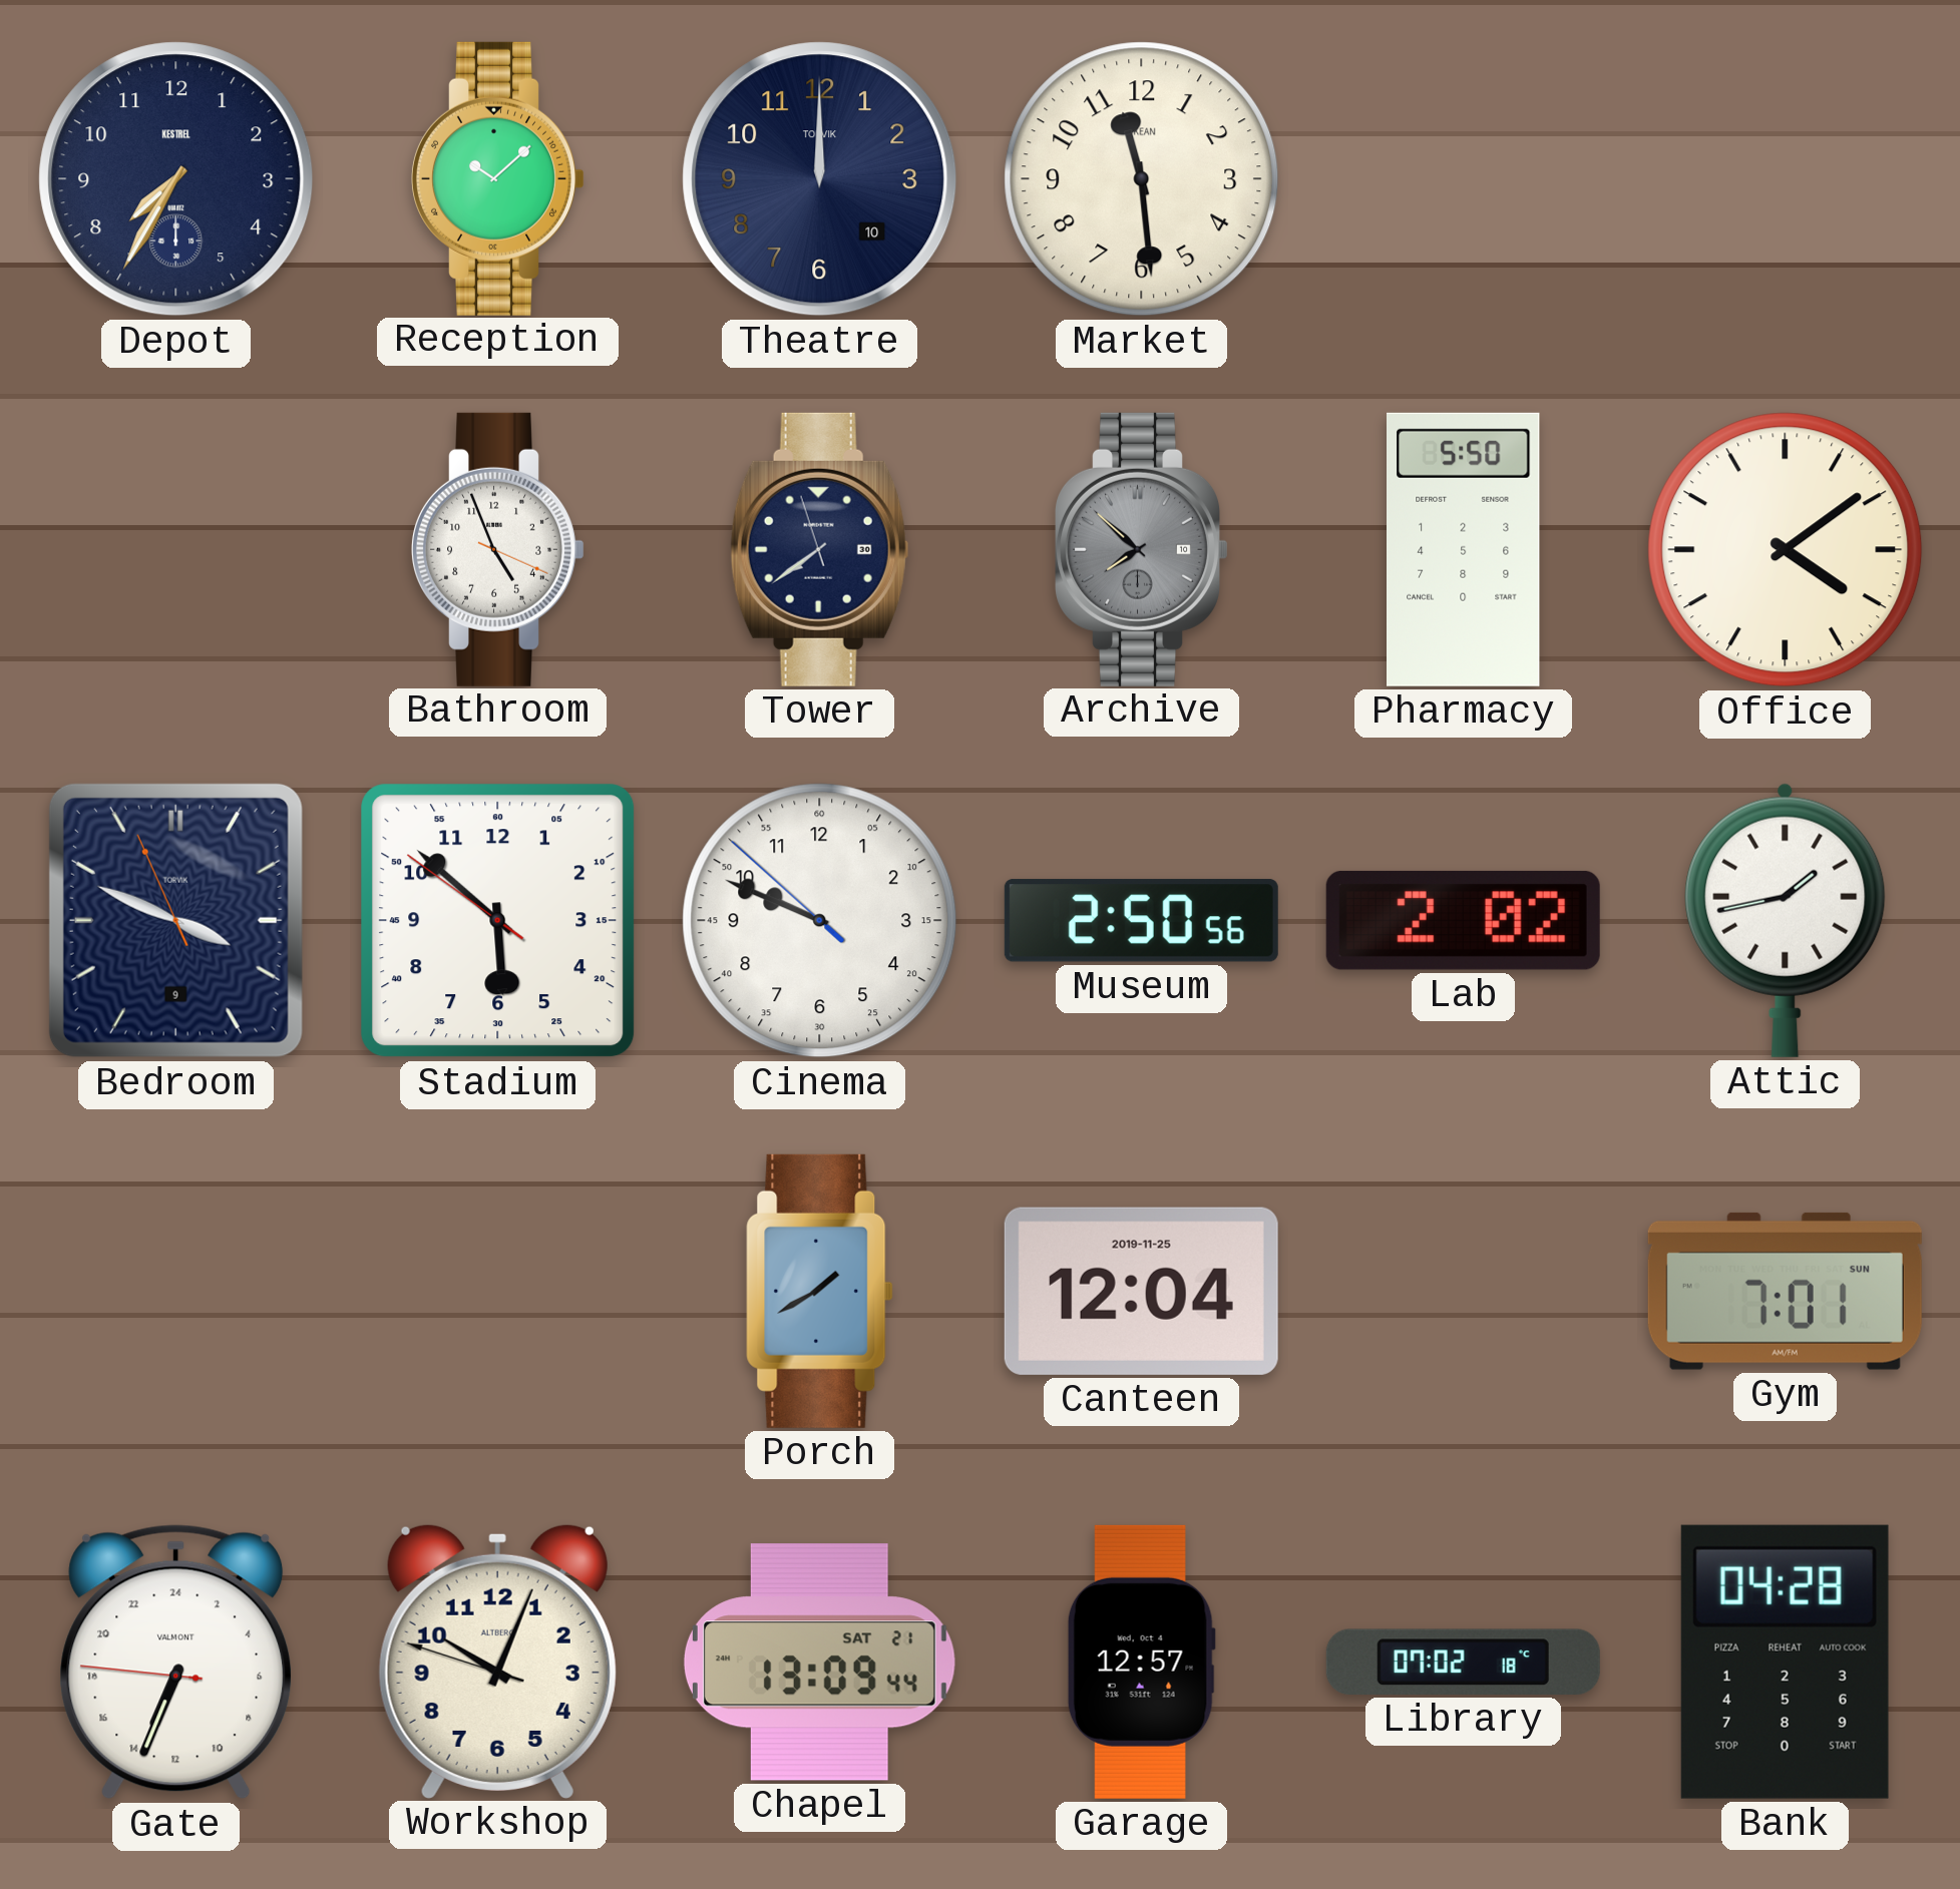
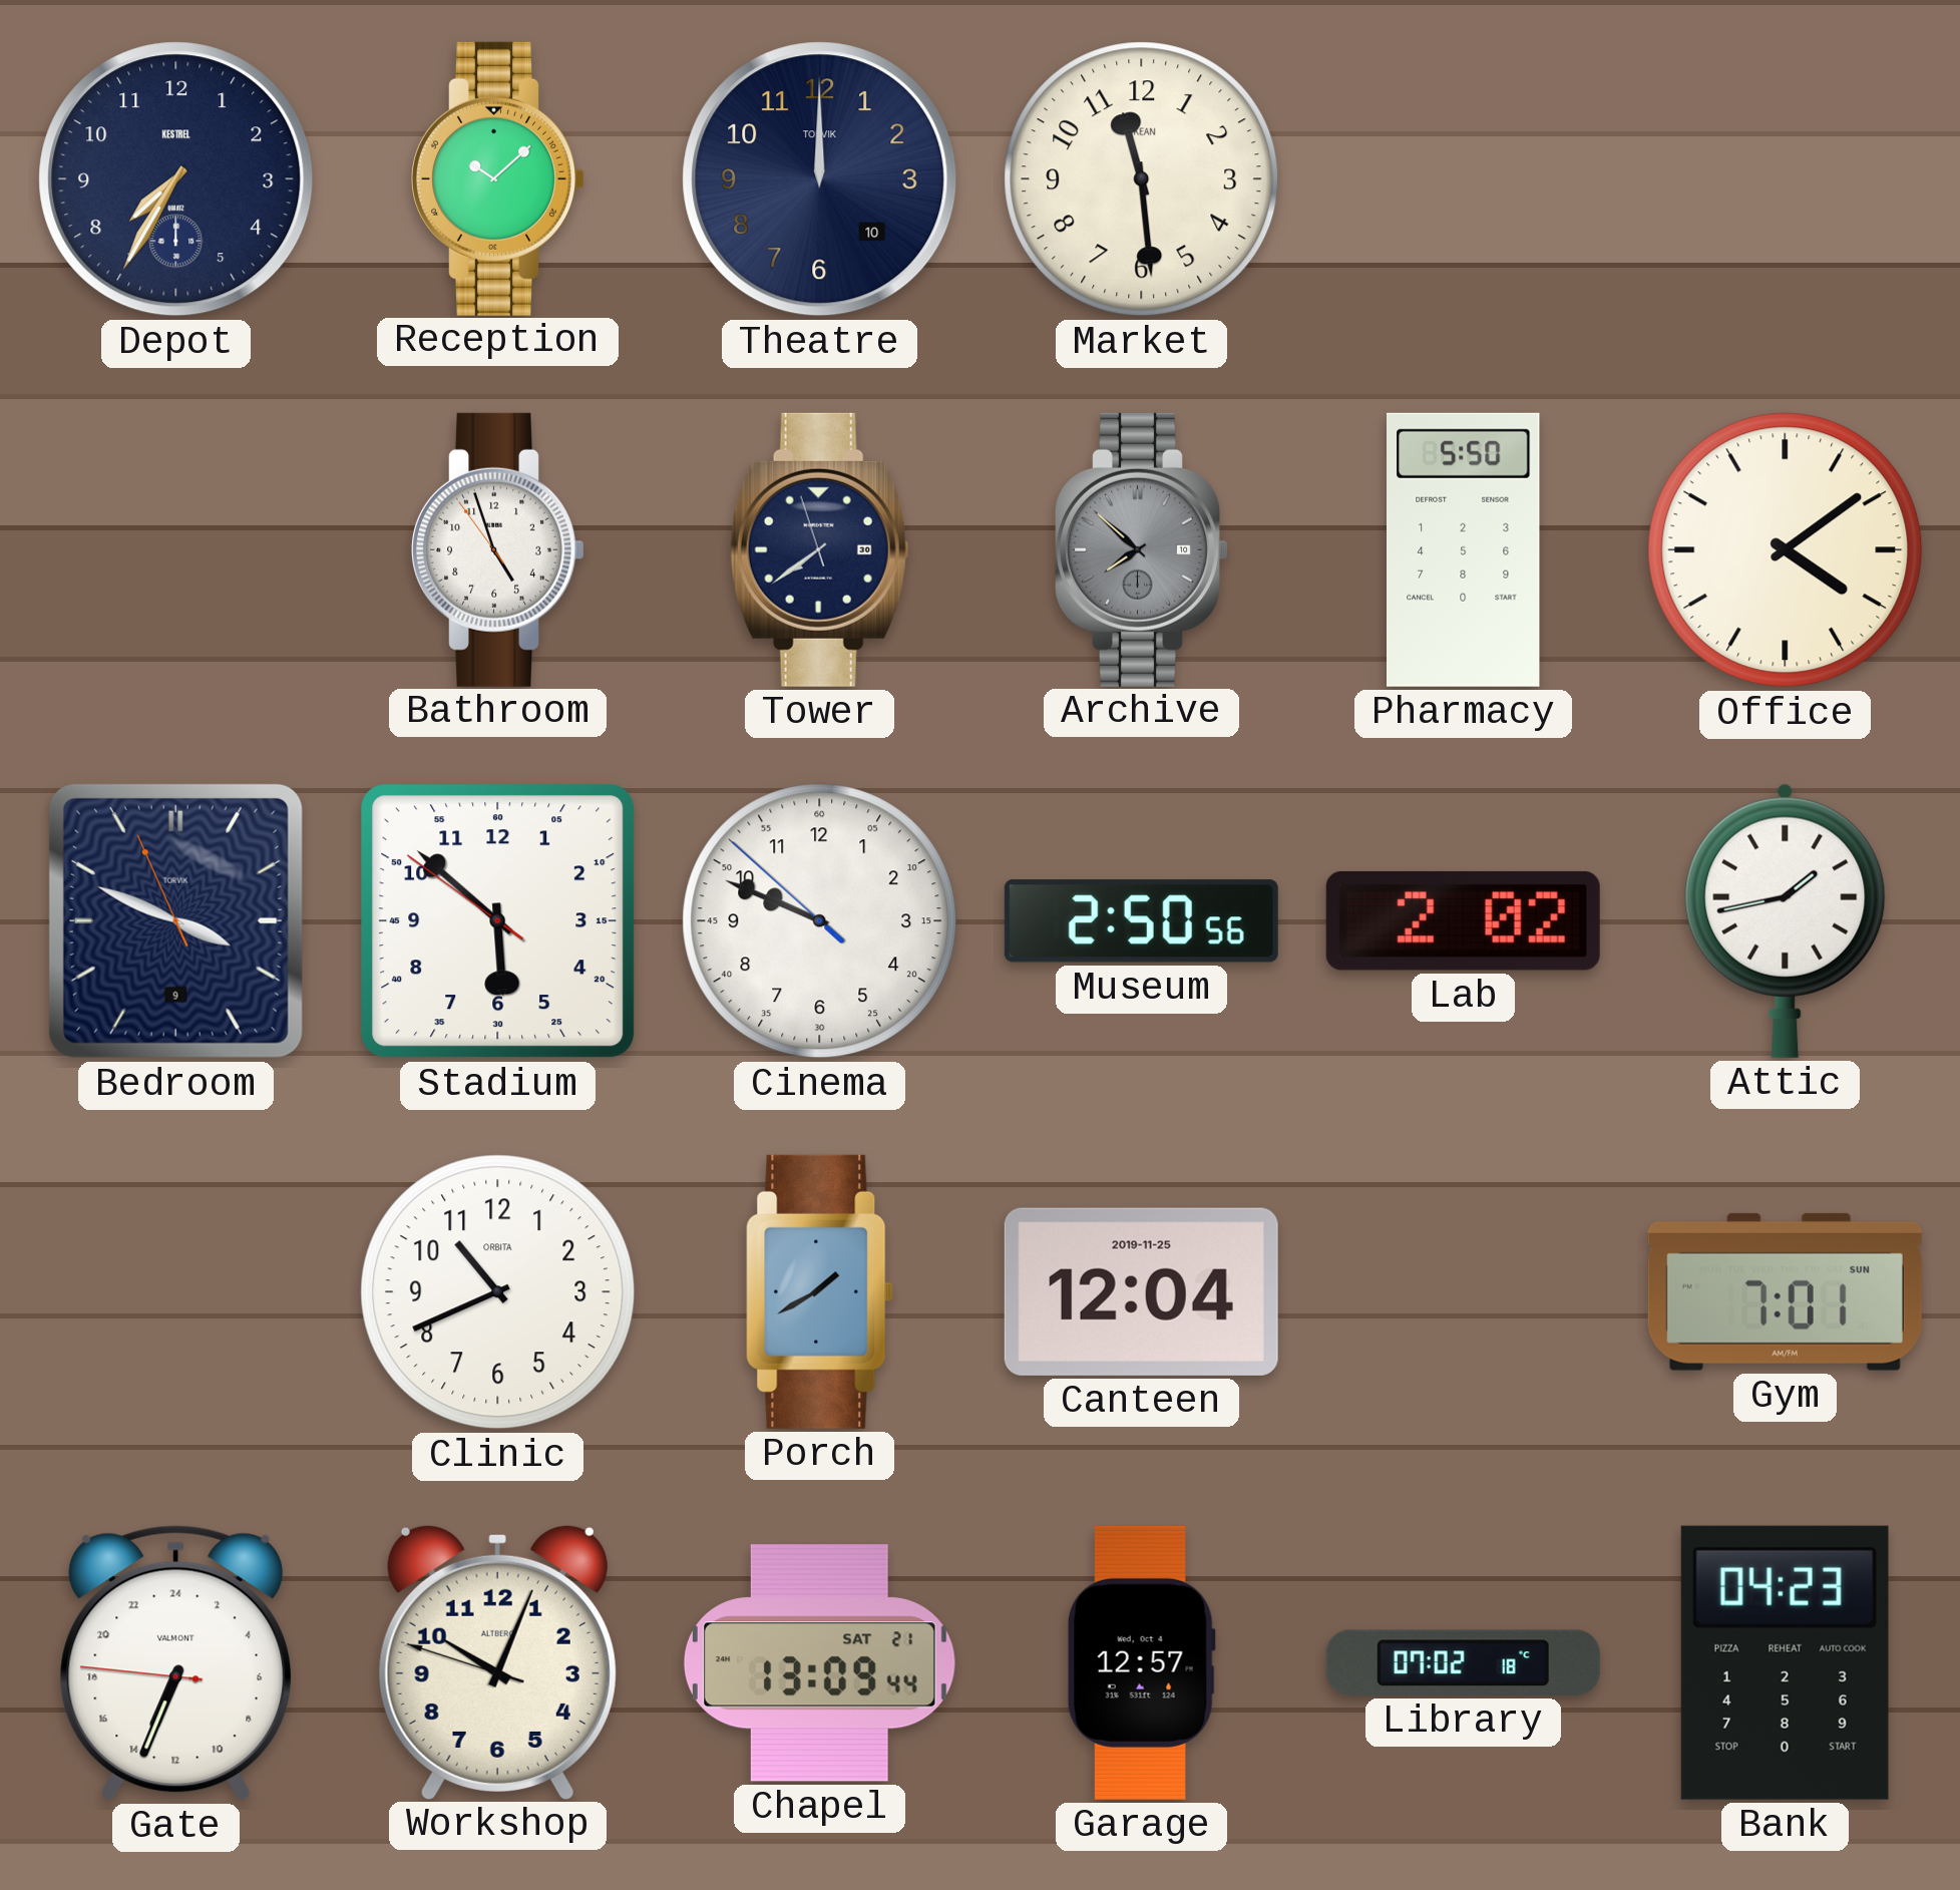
Bathroom: 4:56:19 -> 4:56:54
Clinic: none -> 10:41
Bank: 04:28 -> 04:23
